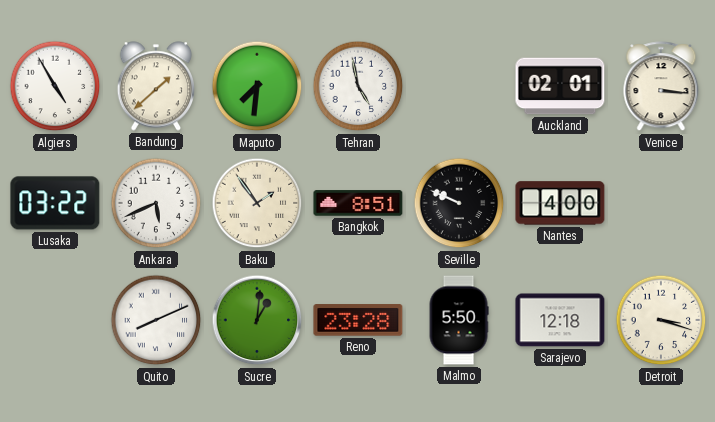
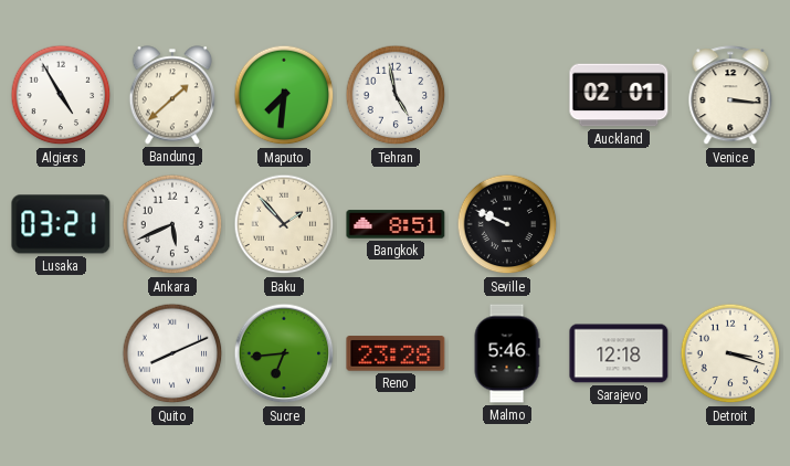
Lusaka: 03:22 -> 03:21
Baku: 1:54 -> 1:53
Nantes: 4:00 -> none
Sucre: 1:01 -> 6:44
Malmo: 5:50 -> 5:46
